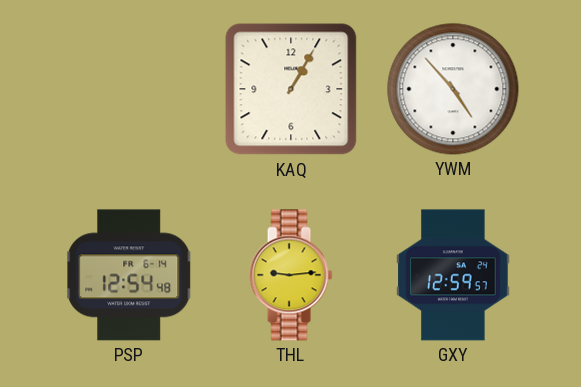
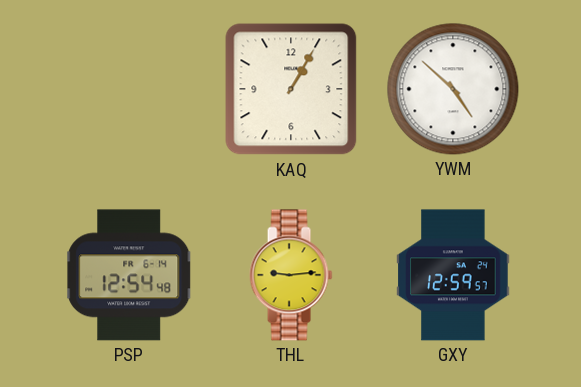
YWM: 4:53 -> 4:52
